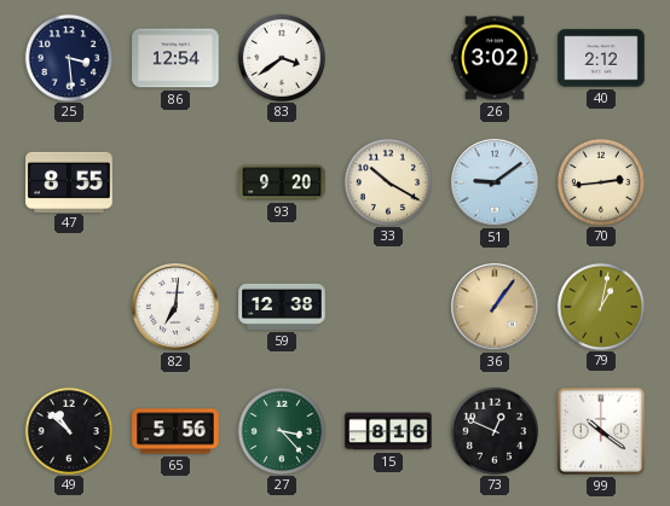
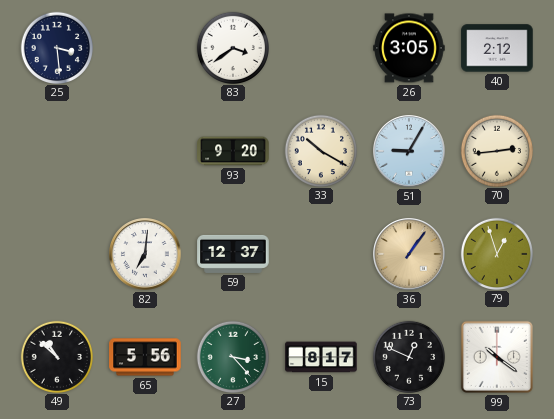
86: 12:54 -> none
26: 3:02 -> 3:05
47: 8:55 -> none
51: 9:09 -> 9:05
59: 12:38 -> 12:37
79: 1:02 -> 12:57
15: 8:16 -> 8:17
